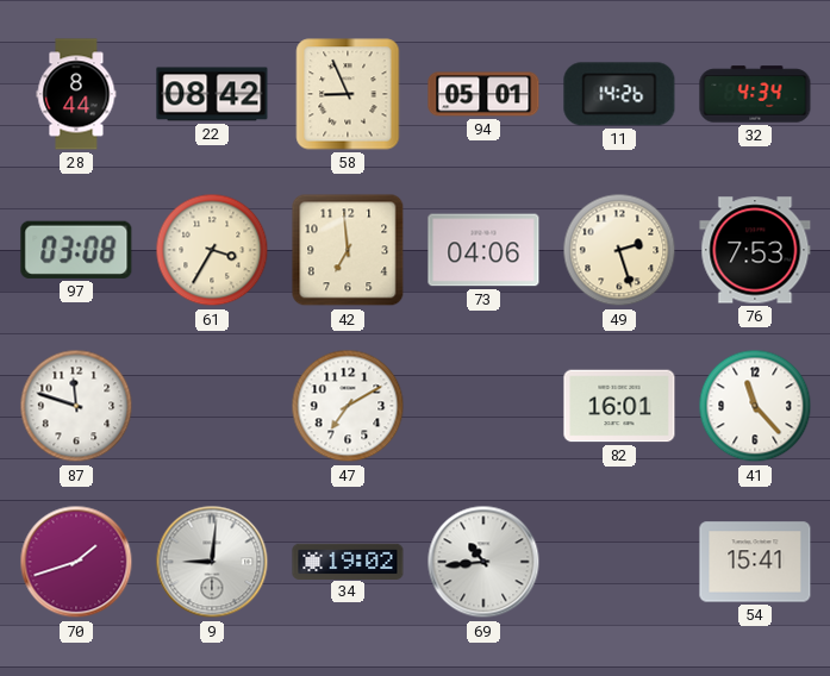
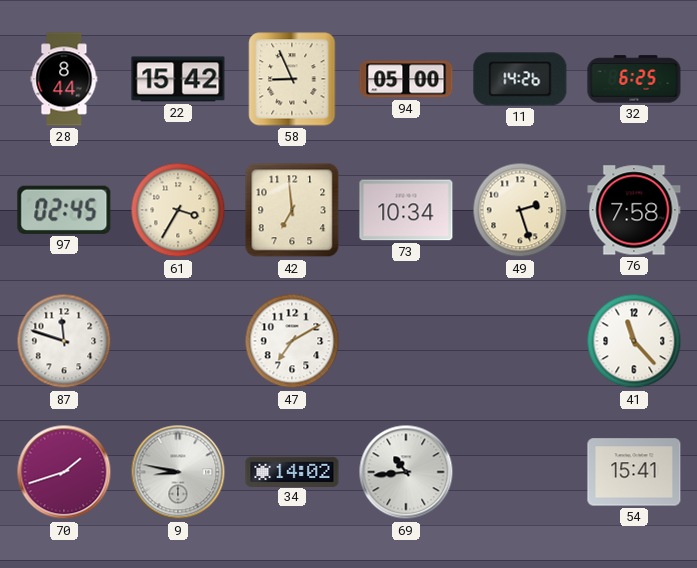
22: 08:42 -> 15:42
94: 05:01 -> 05:00
32: 4:34 -> 6:25
97: 03:08 -> 02:45
73: 04:06 -> 10:34
76: 7:53 -> 7:58
82: 16:01 -> none
9: 9:01 -> 8:47
34: 19:02 -> 14:02
